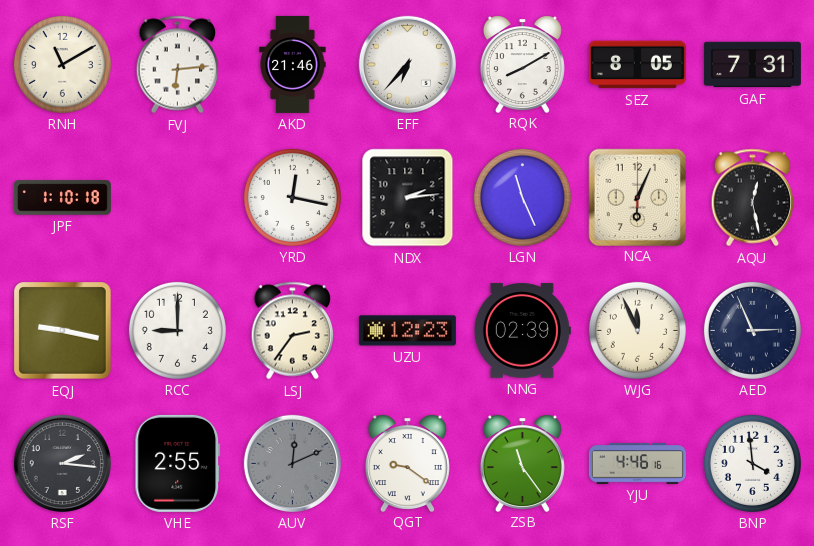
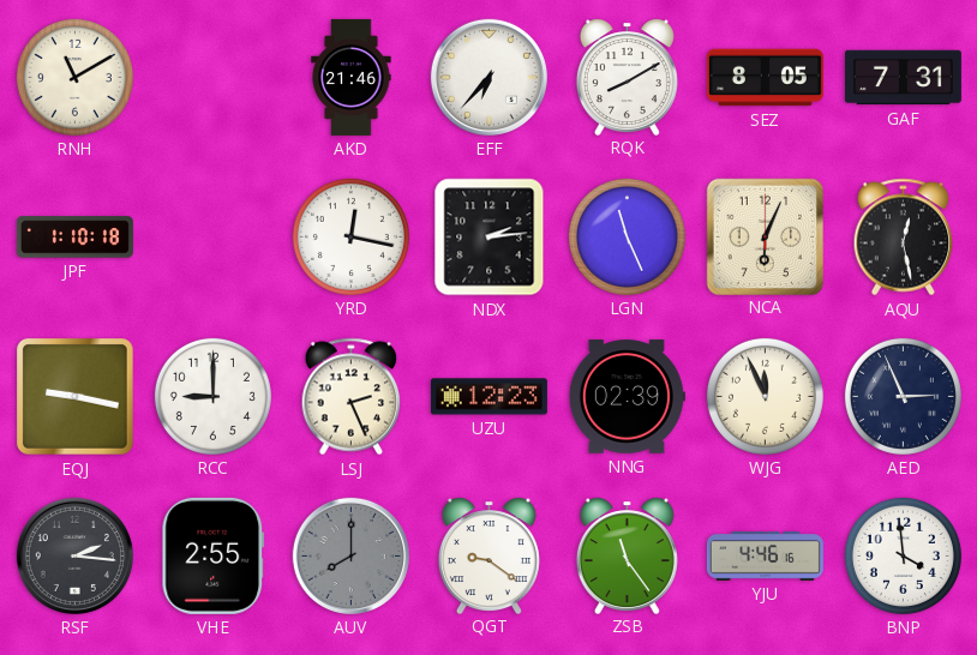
FVJ: 6:14 -> none
LSJ: 2:36 -> 2:26
AUV: 12:11 -> 8:00
